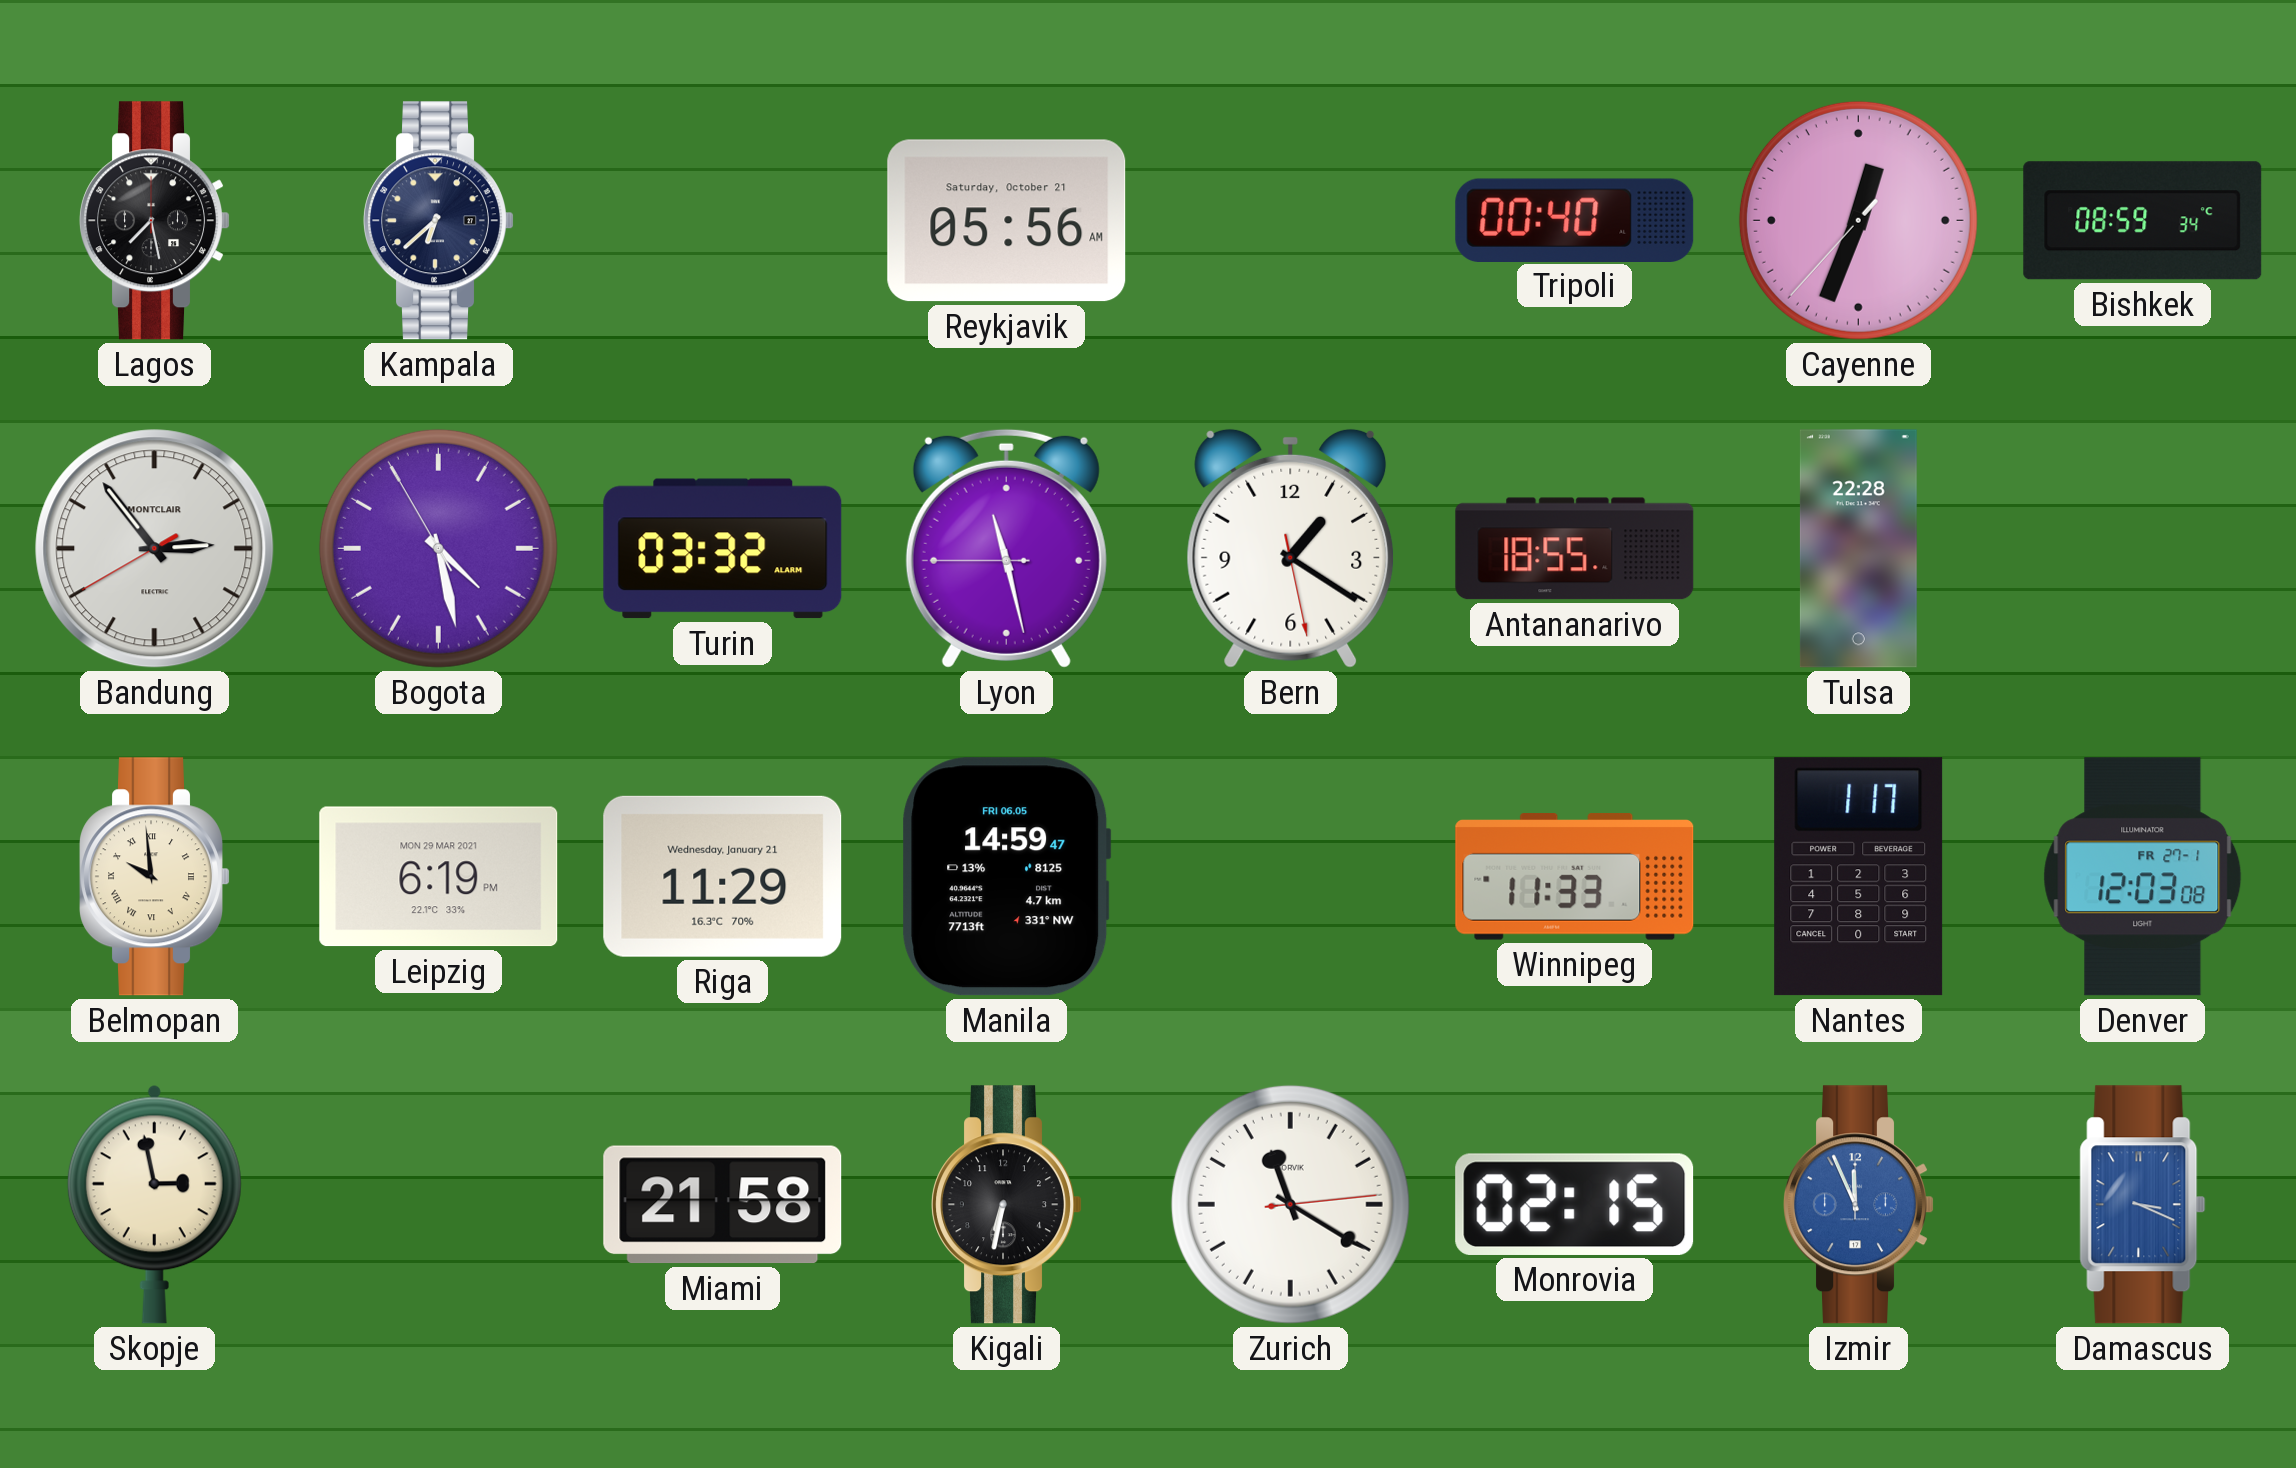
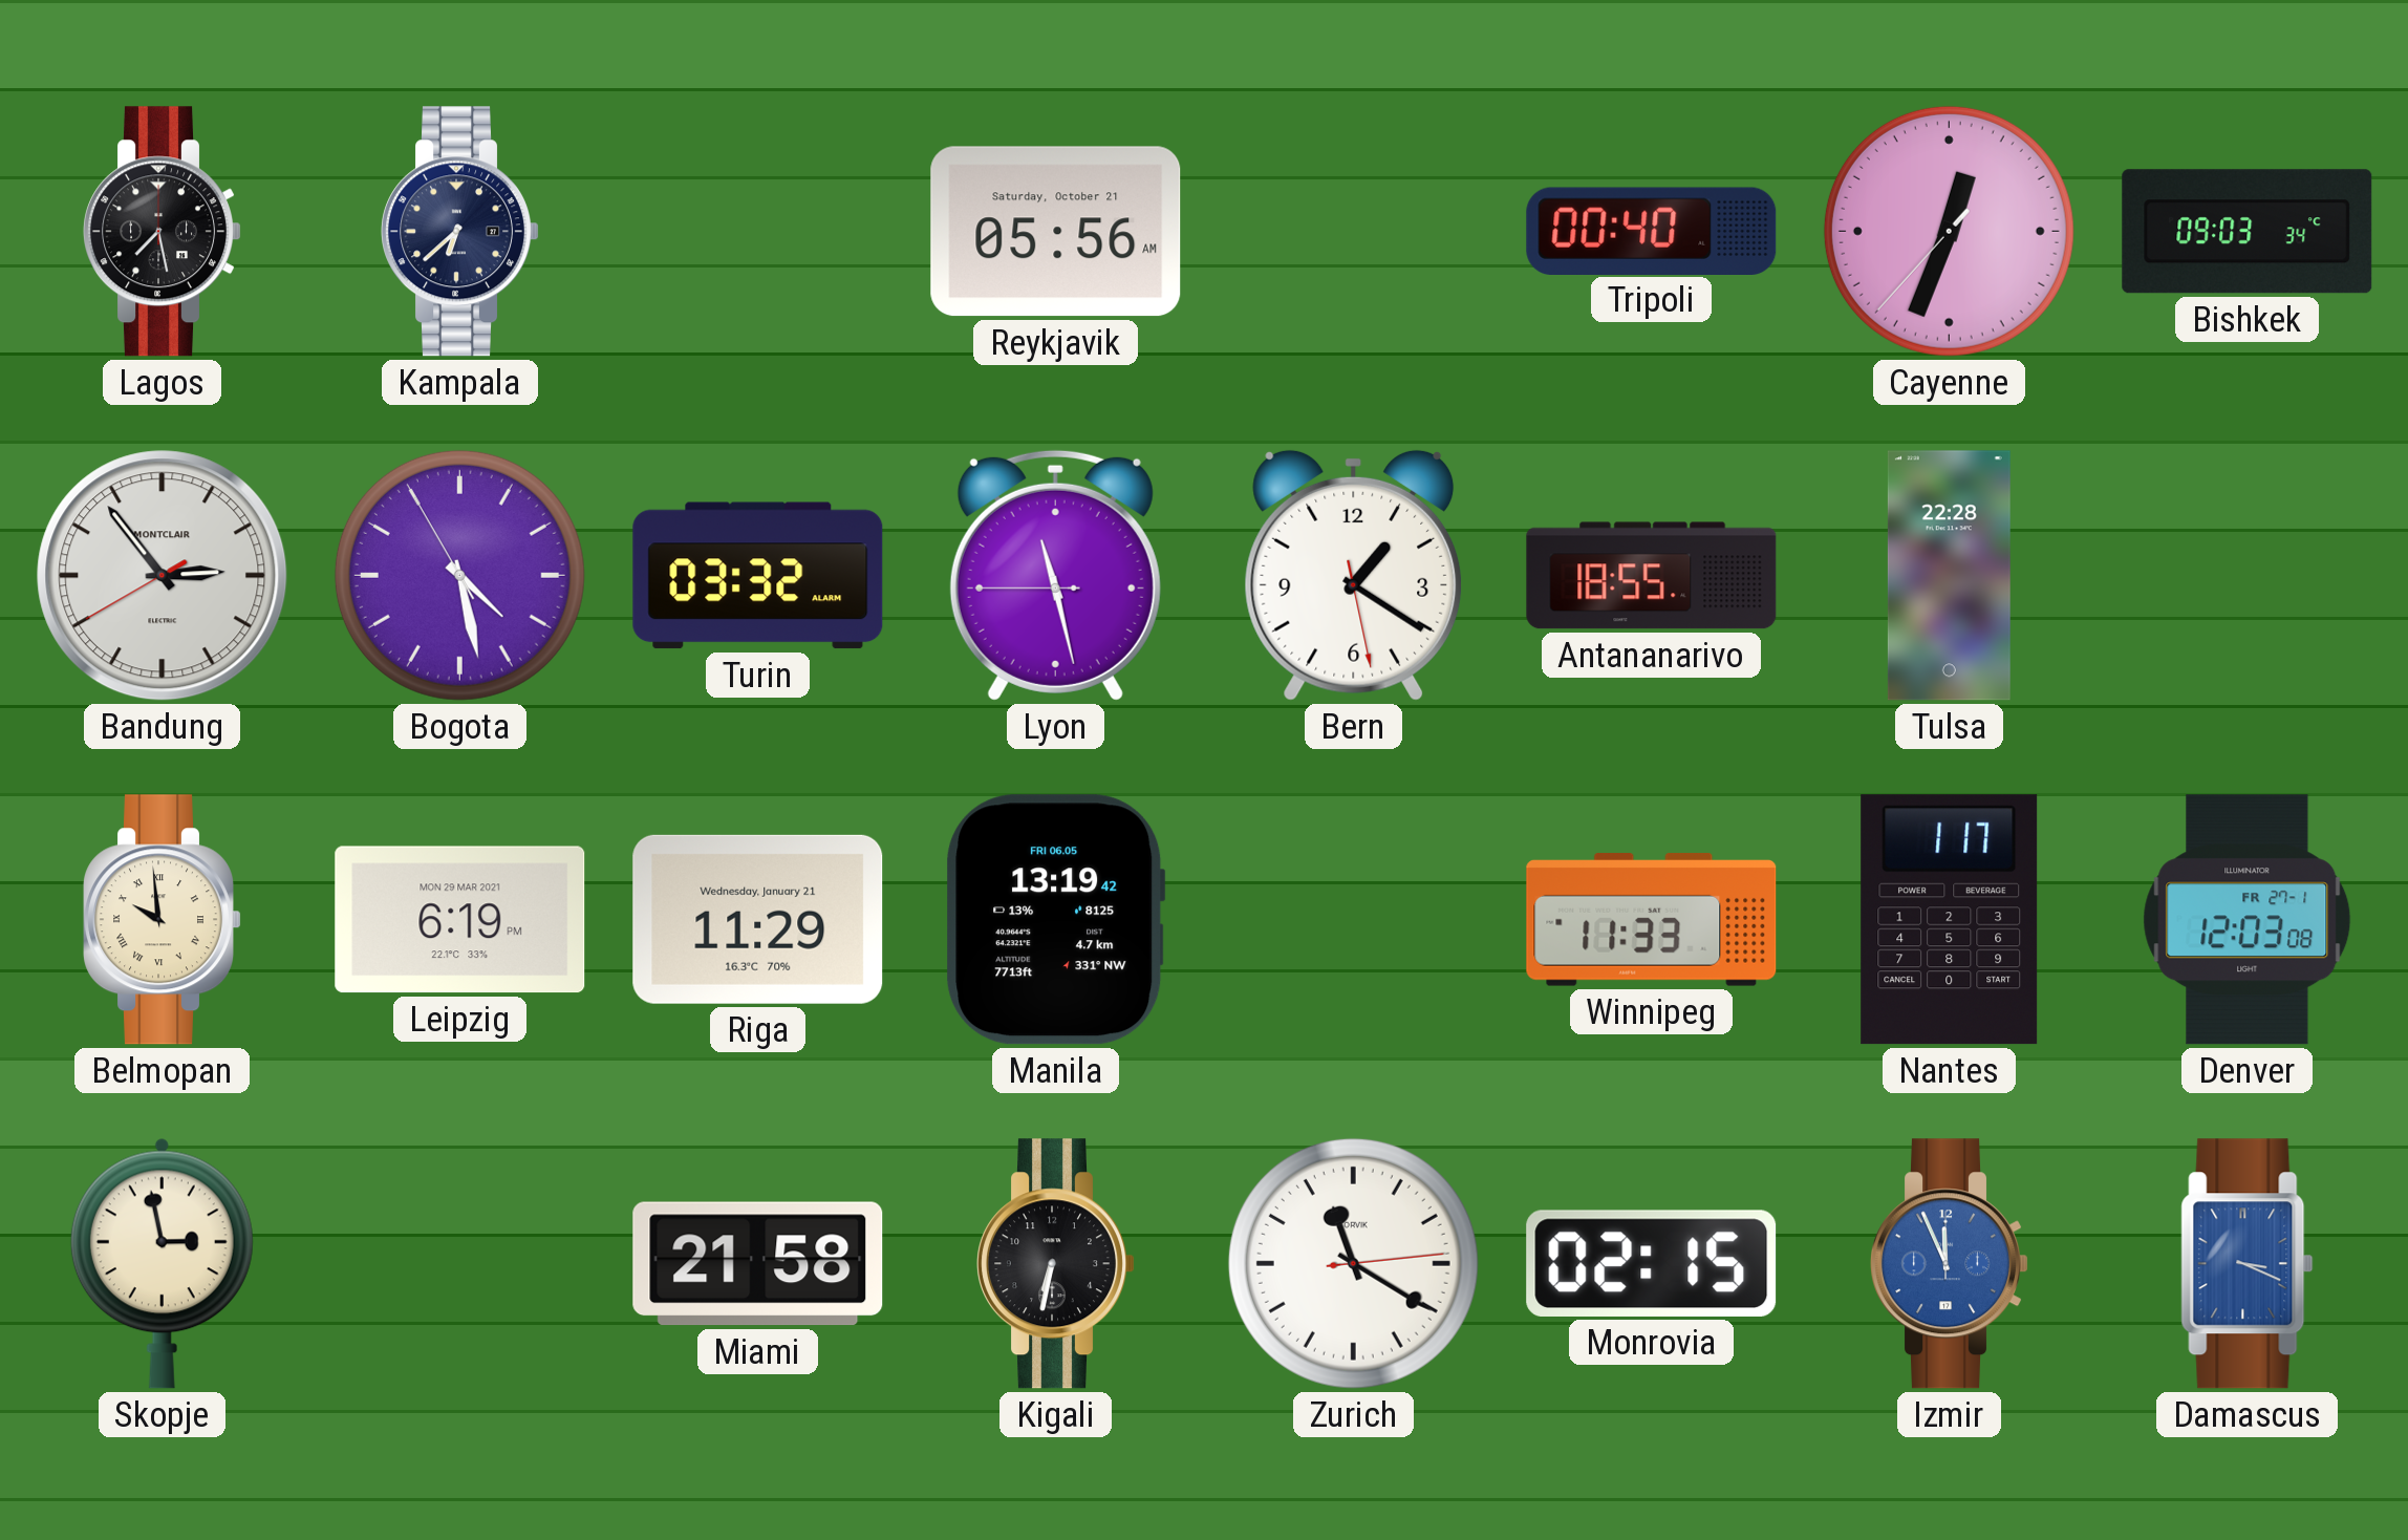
Bishkek: 08:59 -> 09:03
Manila: 14:59 -> 13:19
